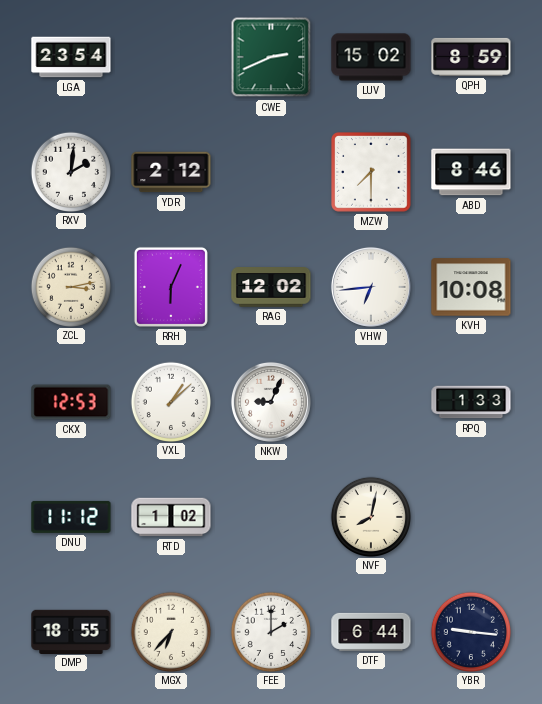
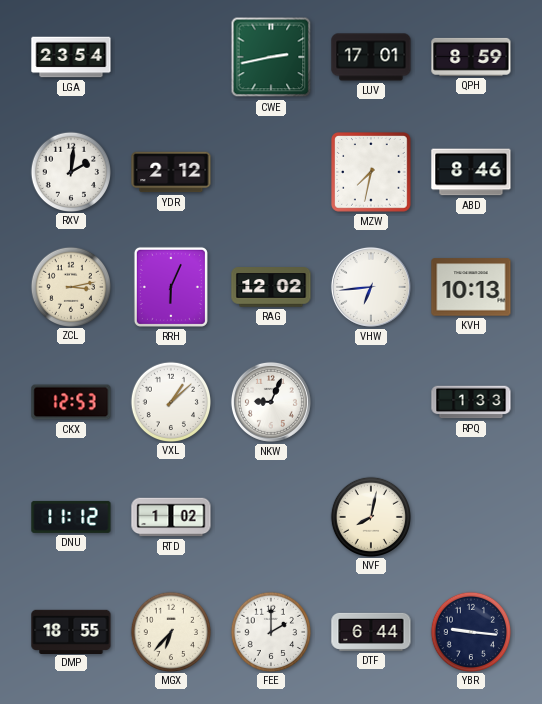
CWE: 2:41 -> 2:43
LUV: 15:02 -> 17:01
MZW: 7:30 -> 7:32
KVH: 10:08 -> 10:13
